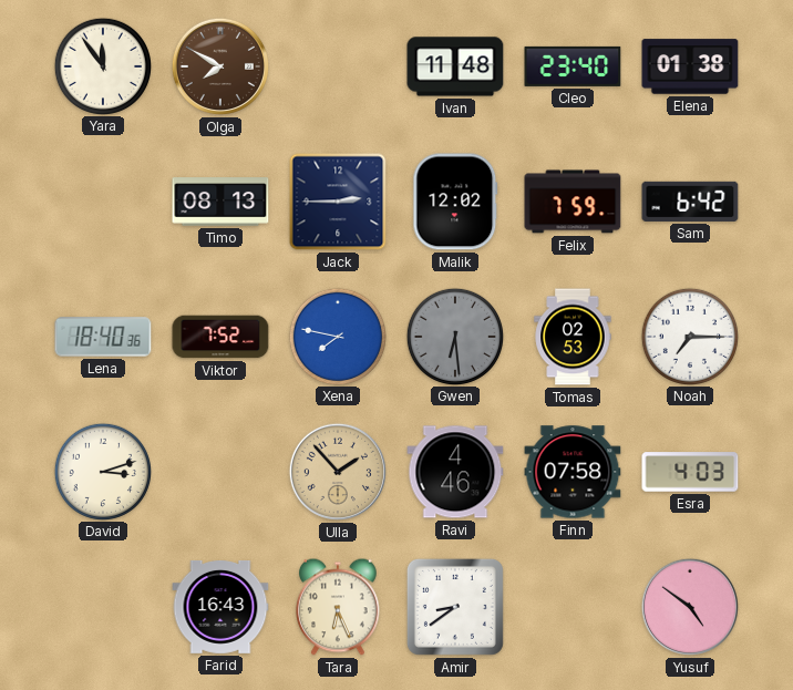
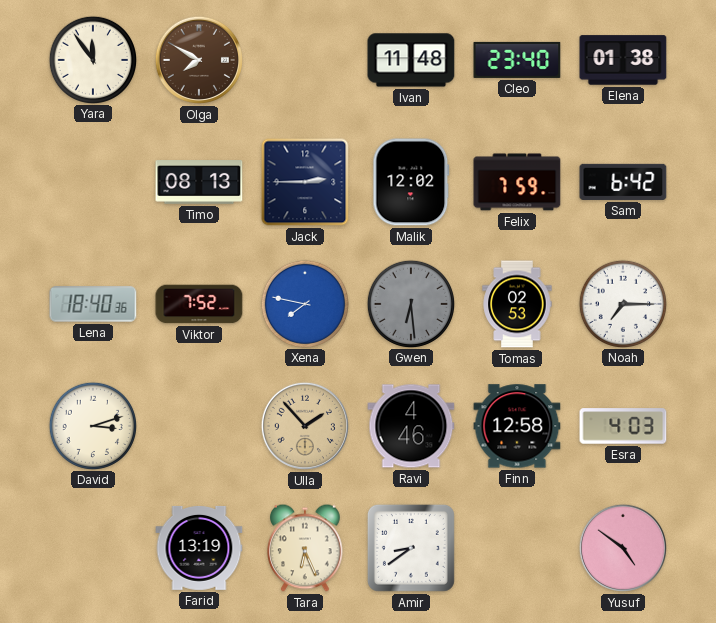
Finn: 07:58 -> 12:58
Farid: 16:43 -> 13:19
